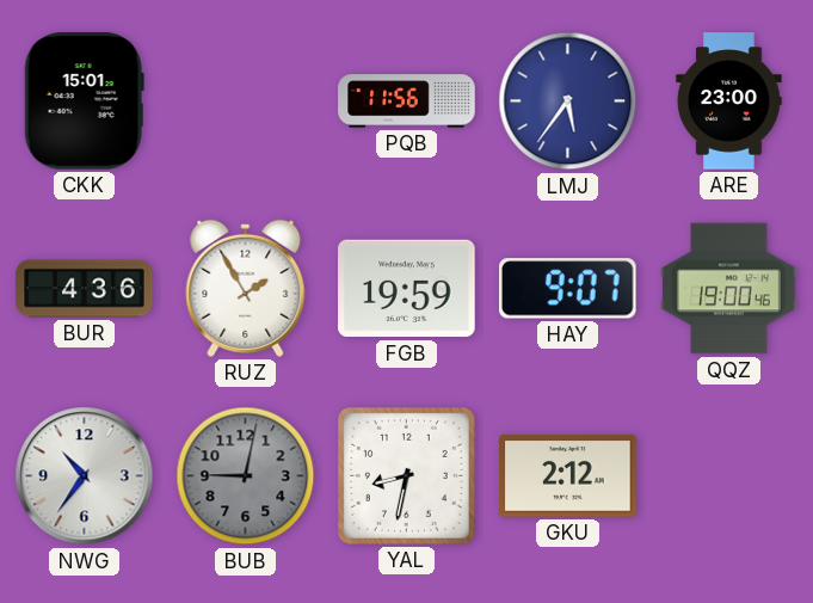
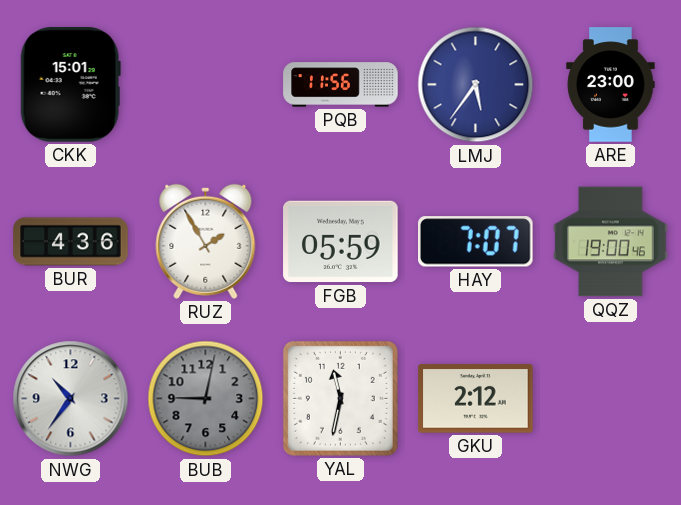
FGB: 19:59 -> 05:59
HAY: 9:07 -> 7:07
YAL: 8:32 -> 11:32
